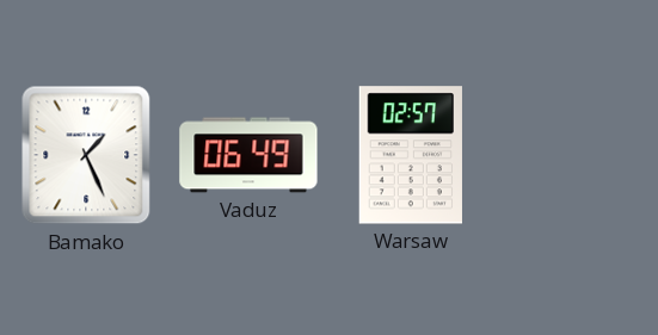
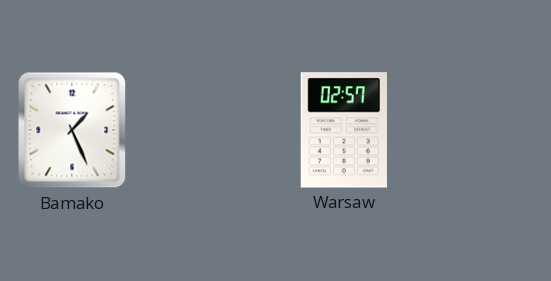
Vaduz: 06:49 -> none
